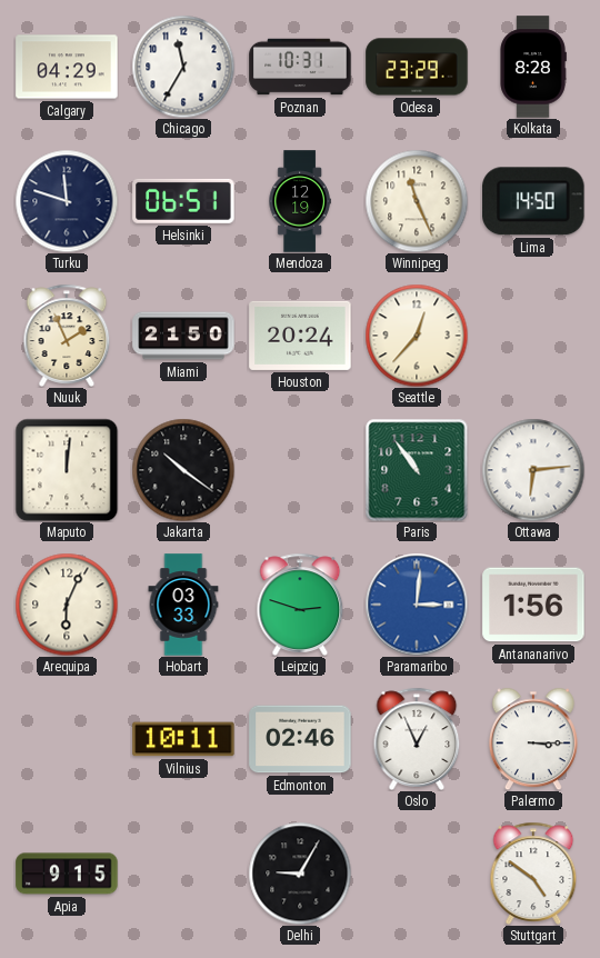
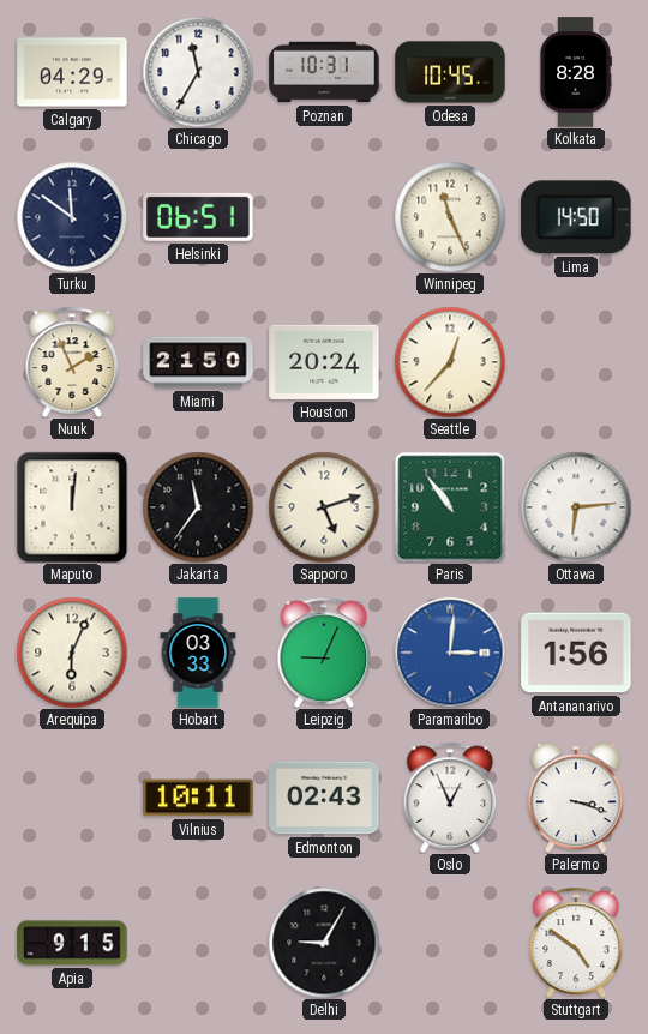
Odesa: 23:29 -> 10:45
Turku: 11:48 -> 11:51
Mendoza: 12:19 -> none
Jakarta: 10:21 -> 11:36
Sapporo: none -> 5:12
Leipzig: 2:48 -> 9:04
Edmonton: 02:46 -> 02:43
Palermo: 3:15 -> 3:18
